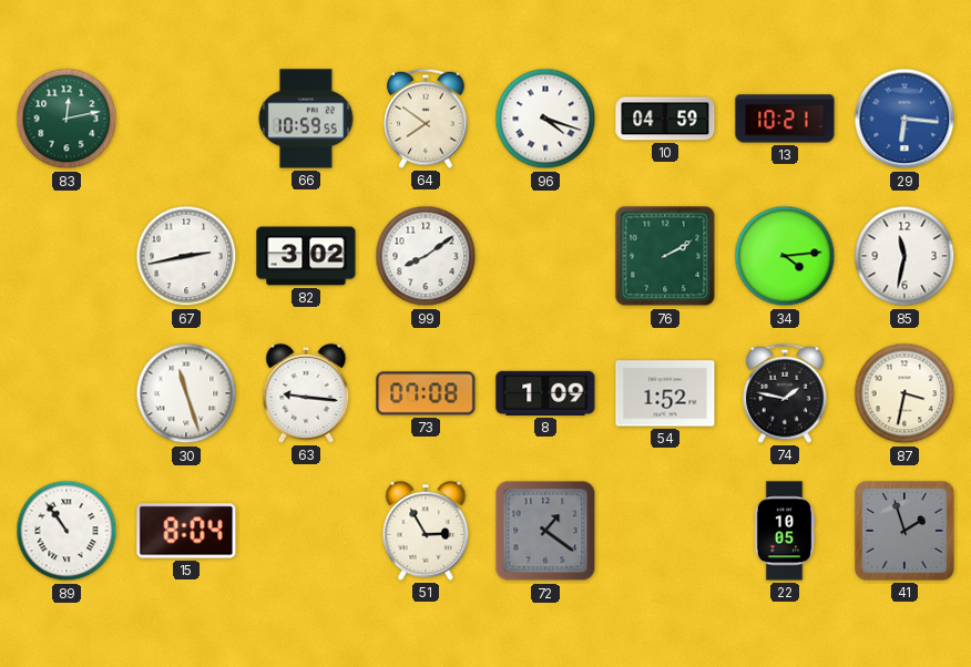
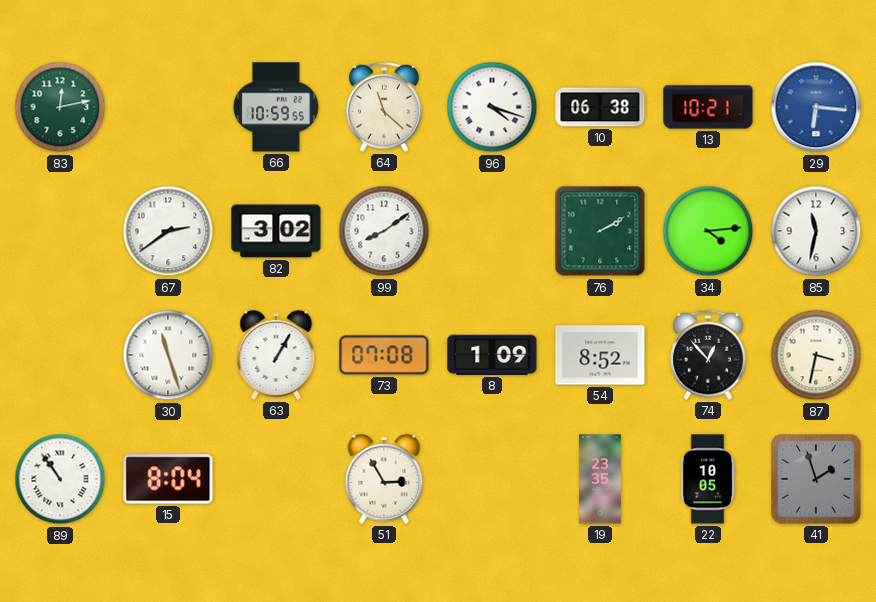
64: 7:51 -> 11:22
10: 04:59 -> 06:38
67: 2:43 -> 2:39
63: 9:16 -> 1:05
54: 1:52 -> 8:52
74: 1:47 -> 12:53
72: 1:21 -> none
19: none -> 23:35
